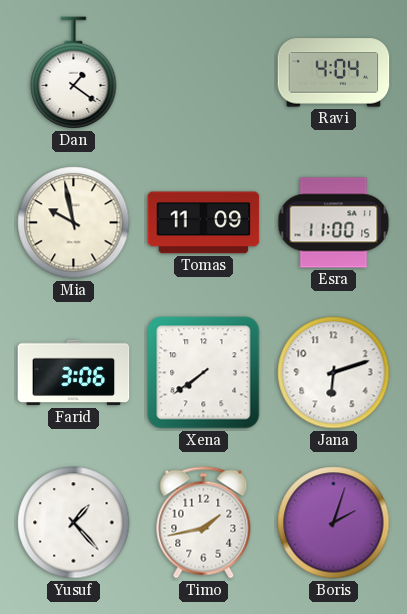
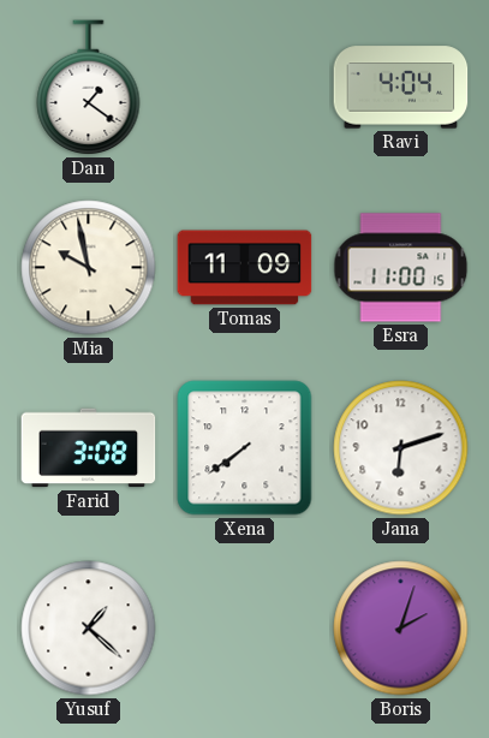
Farid: 3:06 -> 3:08
Yusuf: 1:23 -> 1:22
Timo: 1:43 -> none
